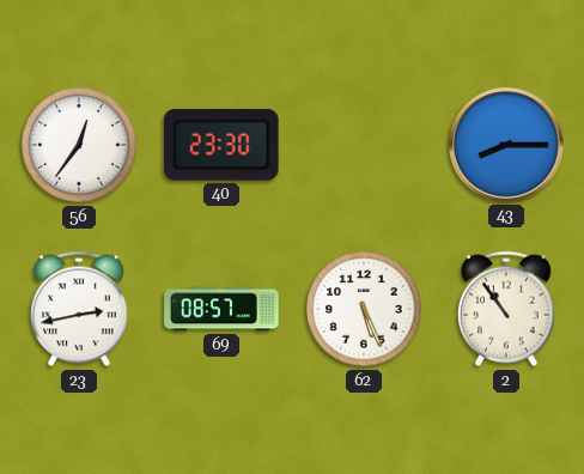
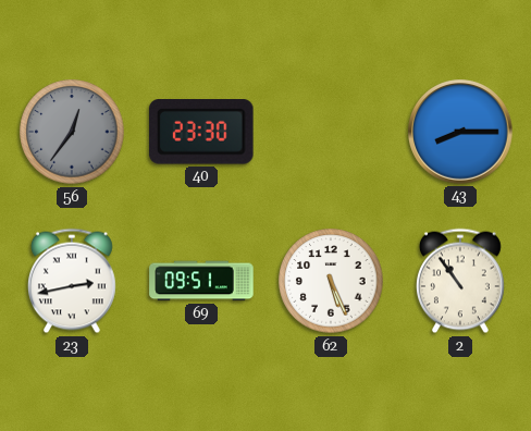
56 dial: white -> grey
69: 08:57 -> 09:51
